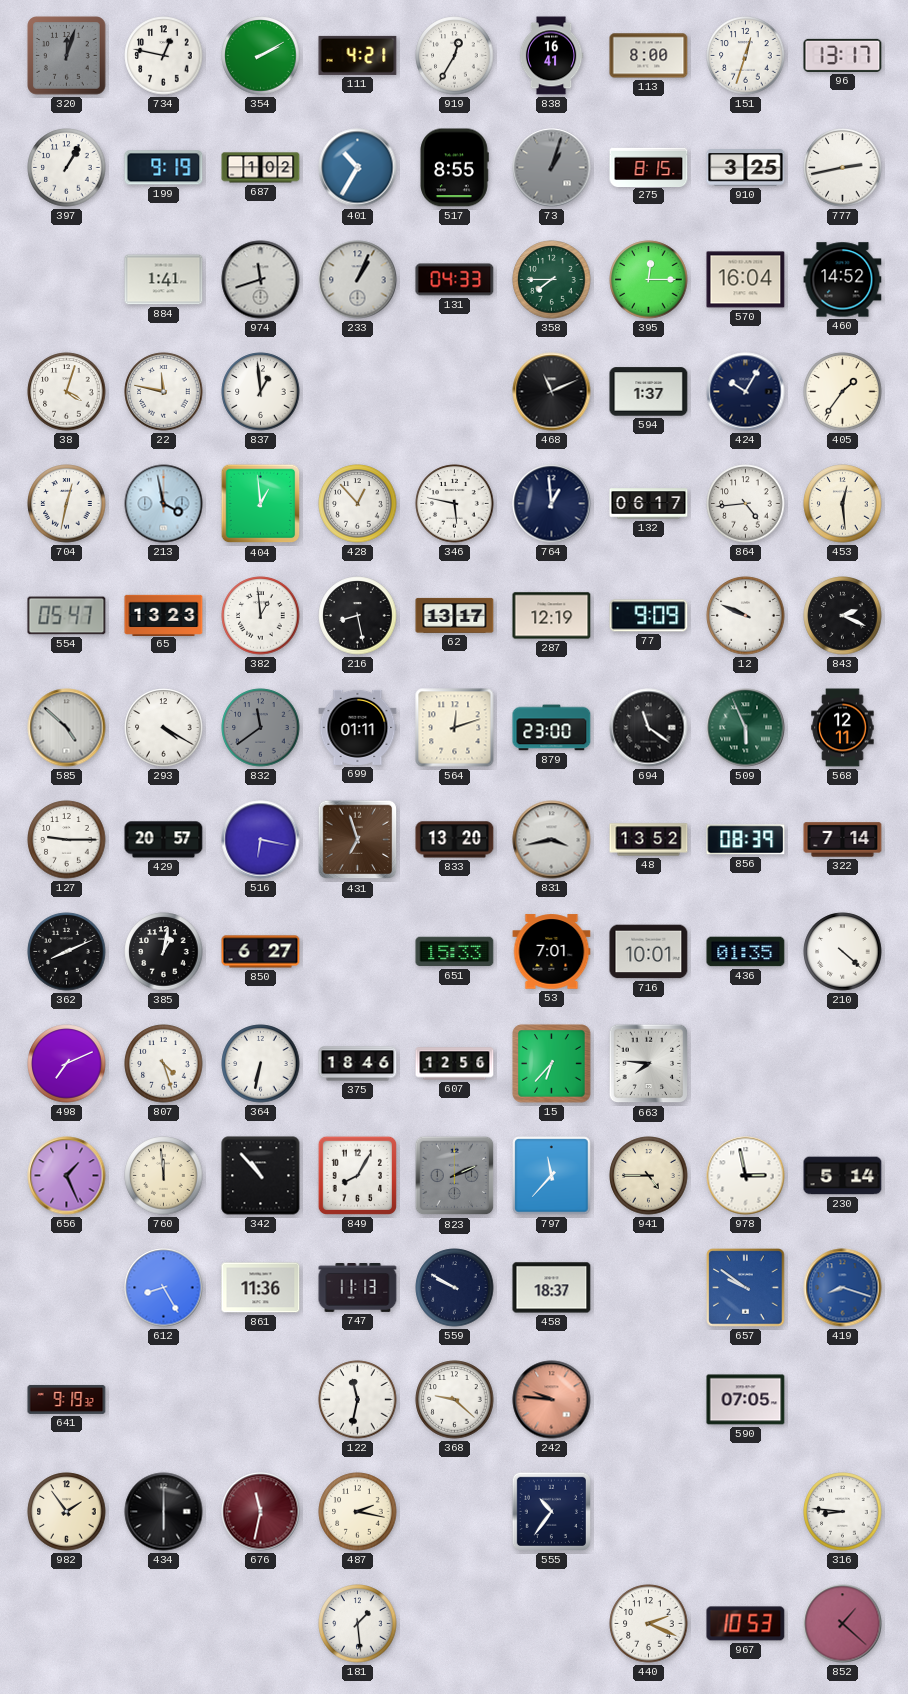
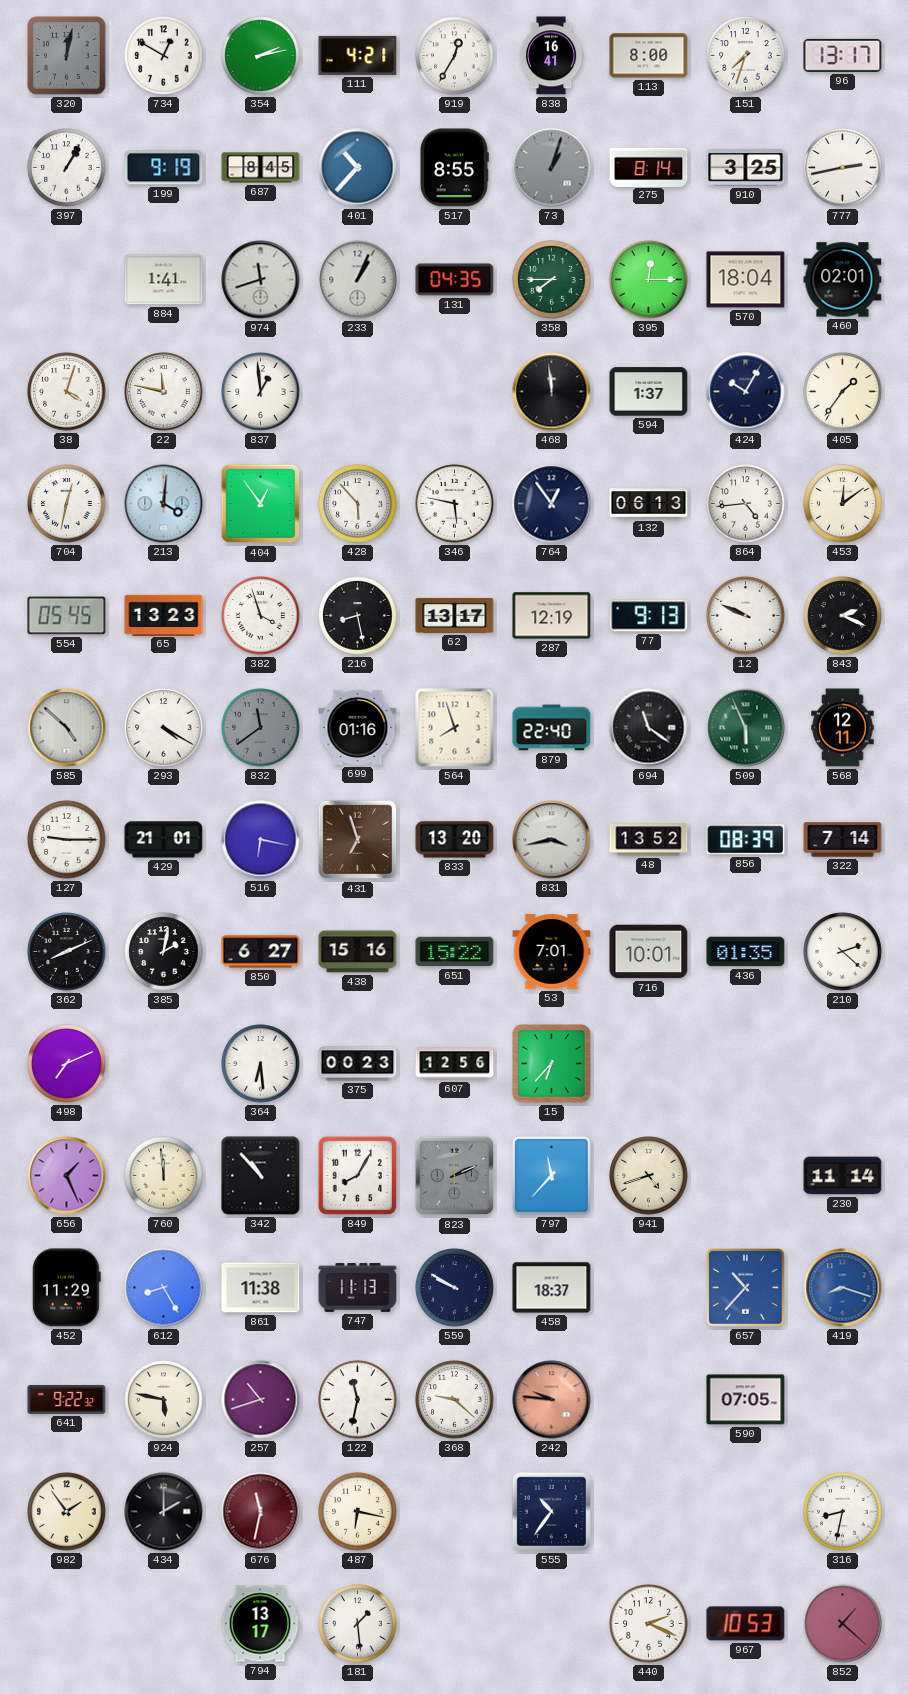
320: 12:03 -> 12:02
734: 12:47 -> 12:50
354: 2:10 -> 2:13
151: 12:33 -> 7:33
687: 1:02 -> 8:45
401: 10:35 -> 10:37
275: 8:15 -> 8:14
131: 04:33 -> 04:35
570: 16:04 -> 18:04
460: 14:52 -> 02:01
468: 11:11 -> 11:59
213: 3:58 -> 4:01
404: 12:59 -> 12:54
428: 12:53 -> 5:53
764: 12:59 -> 12:54
132: 06:17 -> 06:13
453: 12:29 -> 12:09
554: 05:47 -> 05:45
382: 12:59 -> 3:57
77: 9:09 -> 9:13
699: 01:11 -> 01:16
564: 12:12 -> 7:57
879: 23:00 -> 22:40
429: 20:57 -> 21:01
385: 1:02 -> 2:02
438: none -> 15:16
651: 15:33 -> 15:22
210: 4:22 -> 2:22
807: 4:27 -> none
364: 6:32 -> 6:29
375: 18:46 -> 00:23
663: 7:46 -> none
941: 4:45 -> 4:42
978: 2:58 -> none
230: 5:14 -> 11:14
452: none -> 11:29
861: 11:36 -> 11:38
657: 9:51 -> 10:37
641: 9:19 -> 9:22
924: none -> 5:47
257: none -> 10:42
434: 6:00 -> 2:00
487: 2:17 -> 6:17
316: 8:46 -> 8:32
794: none -> 13:17
